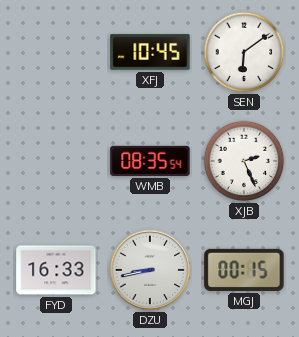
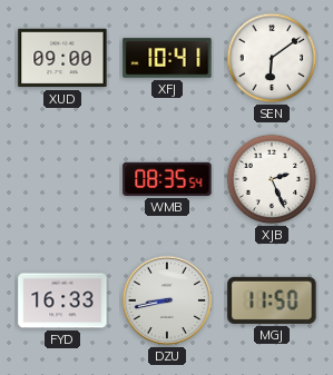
XUD: none -> 09:00
XFJ: 10:45 -> 10:41
MGJ: 00:15 -> 11:50
